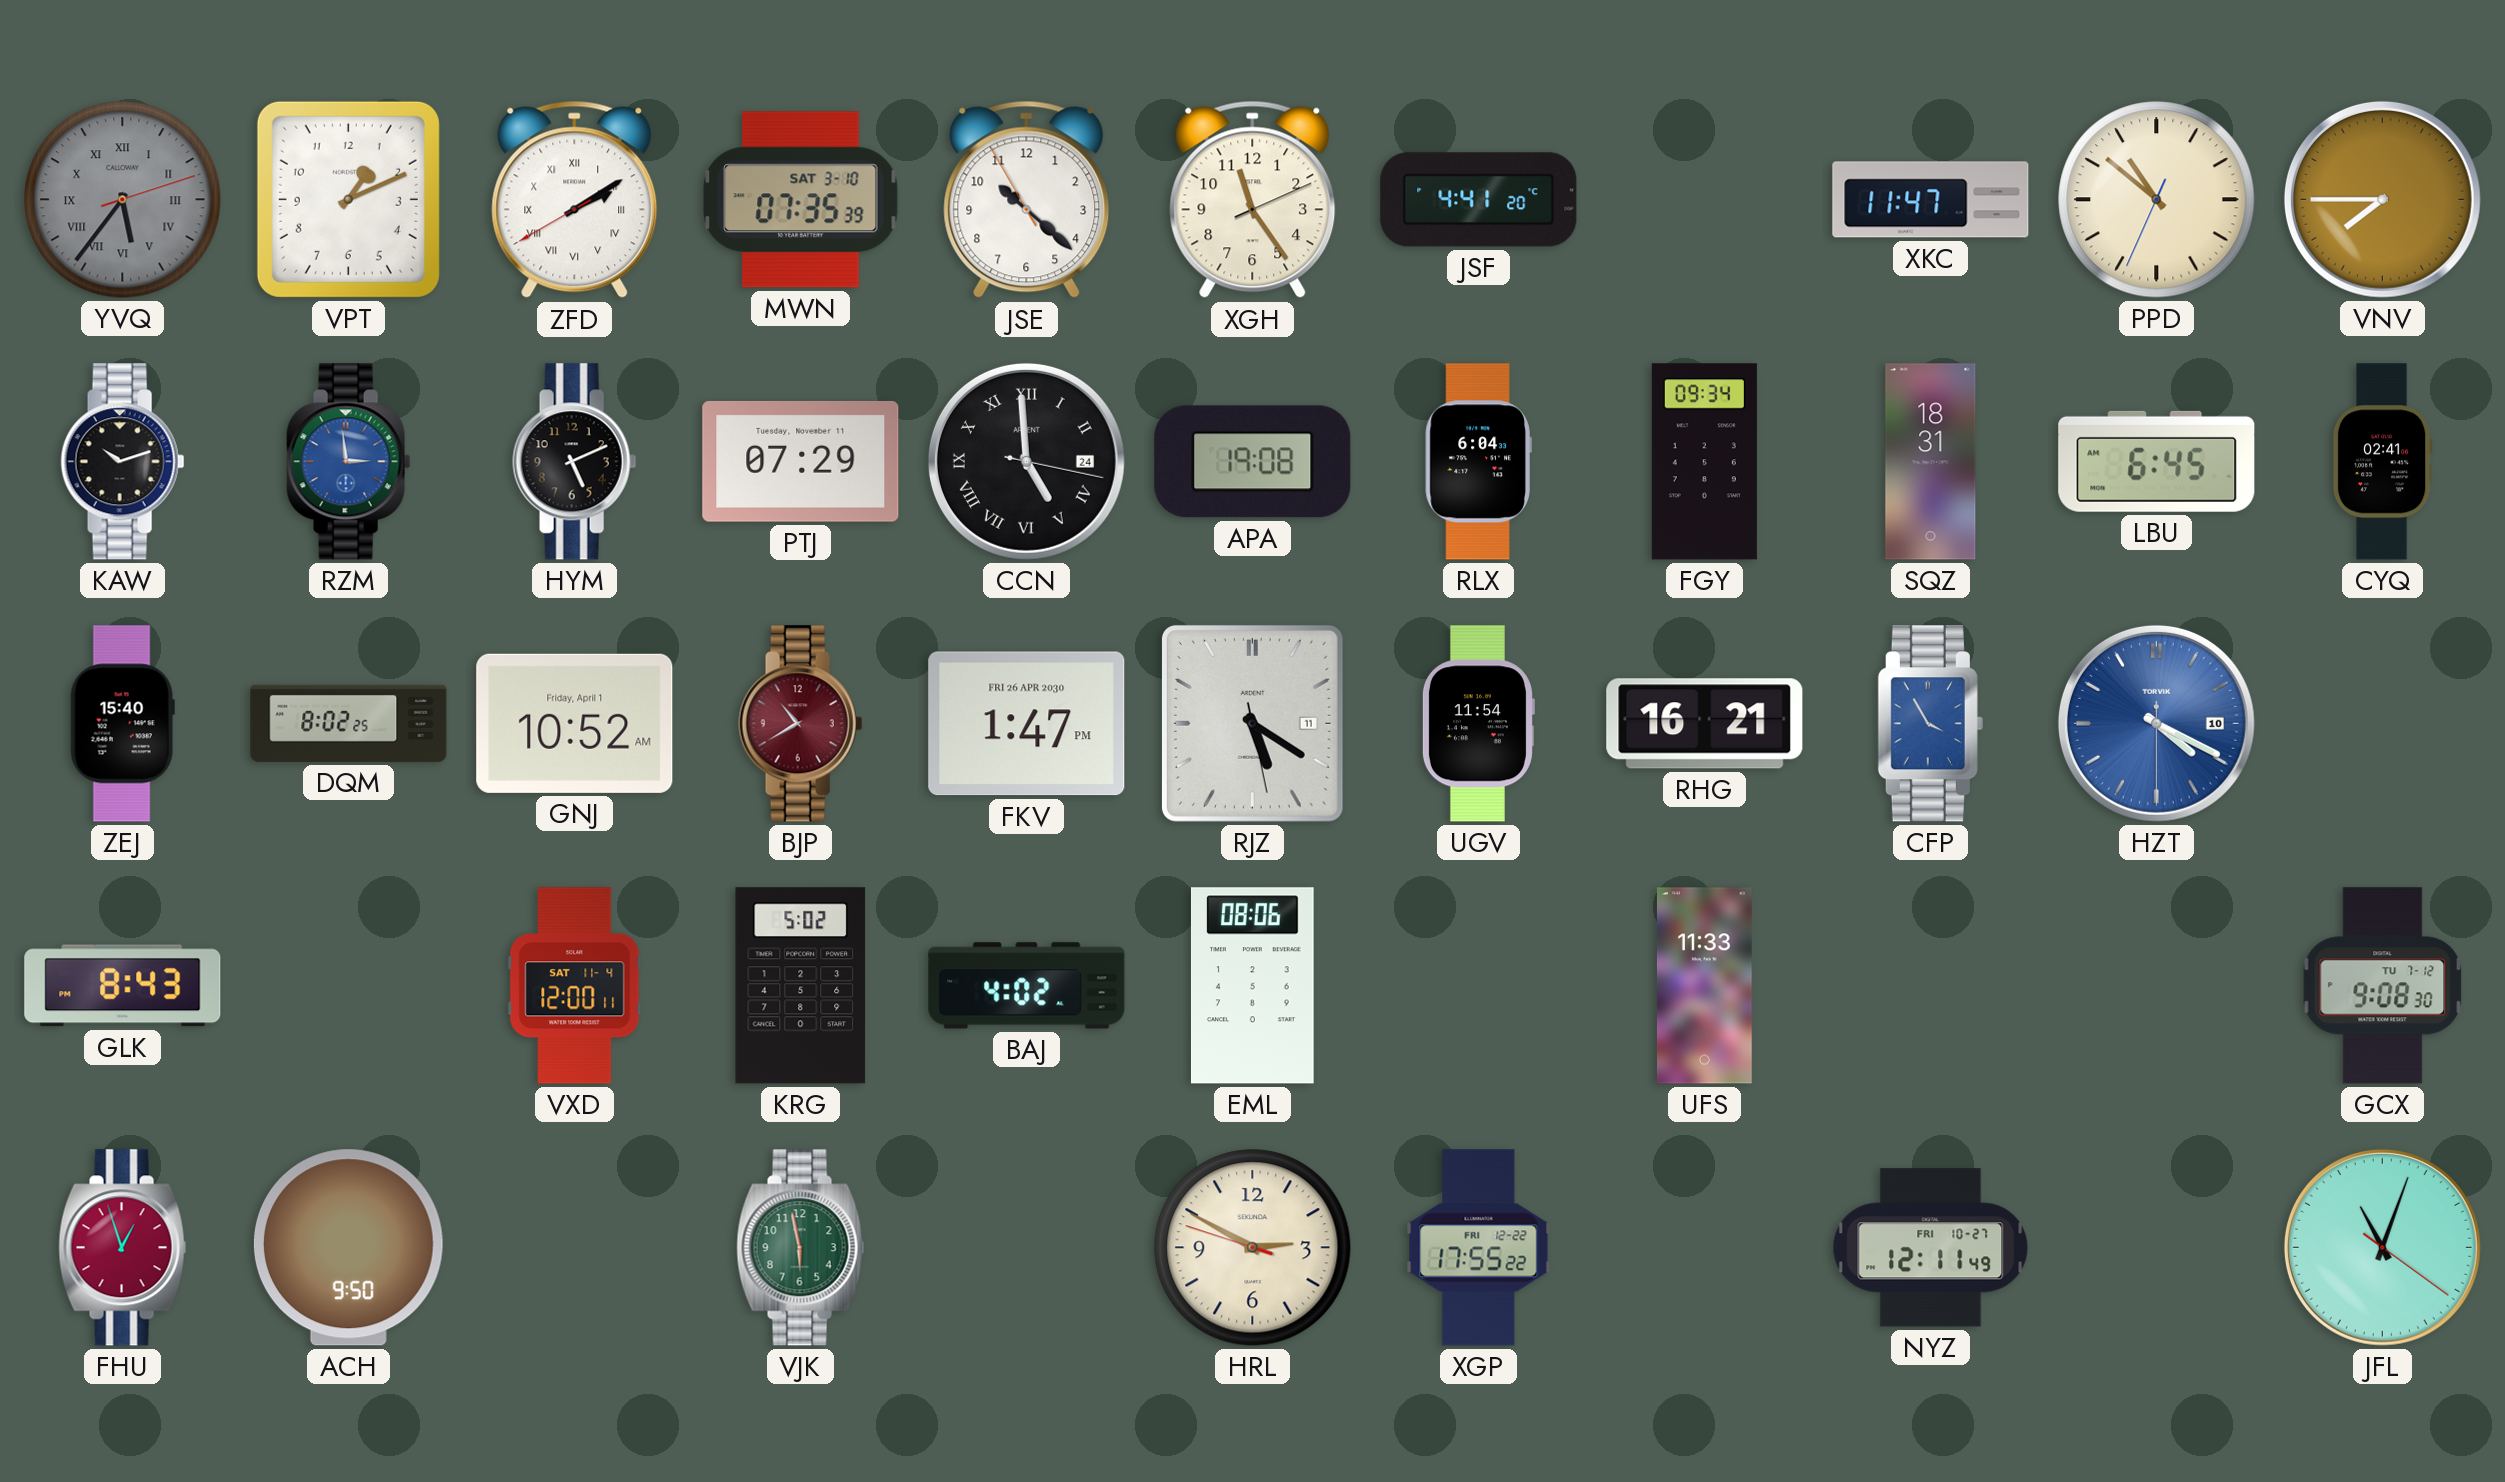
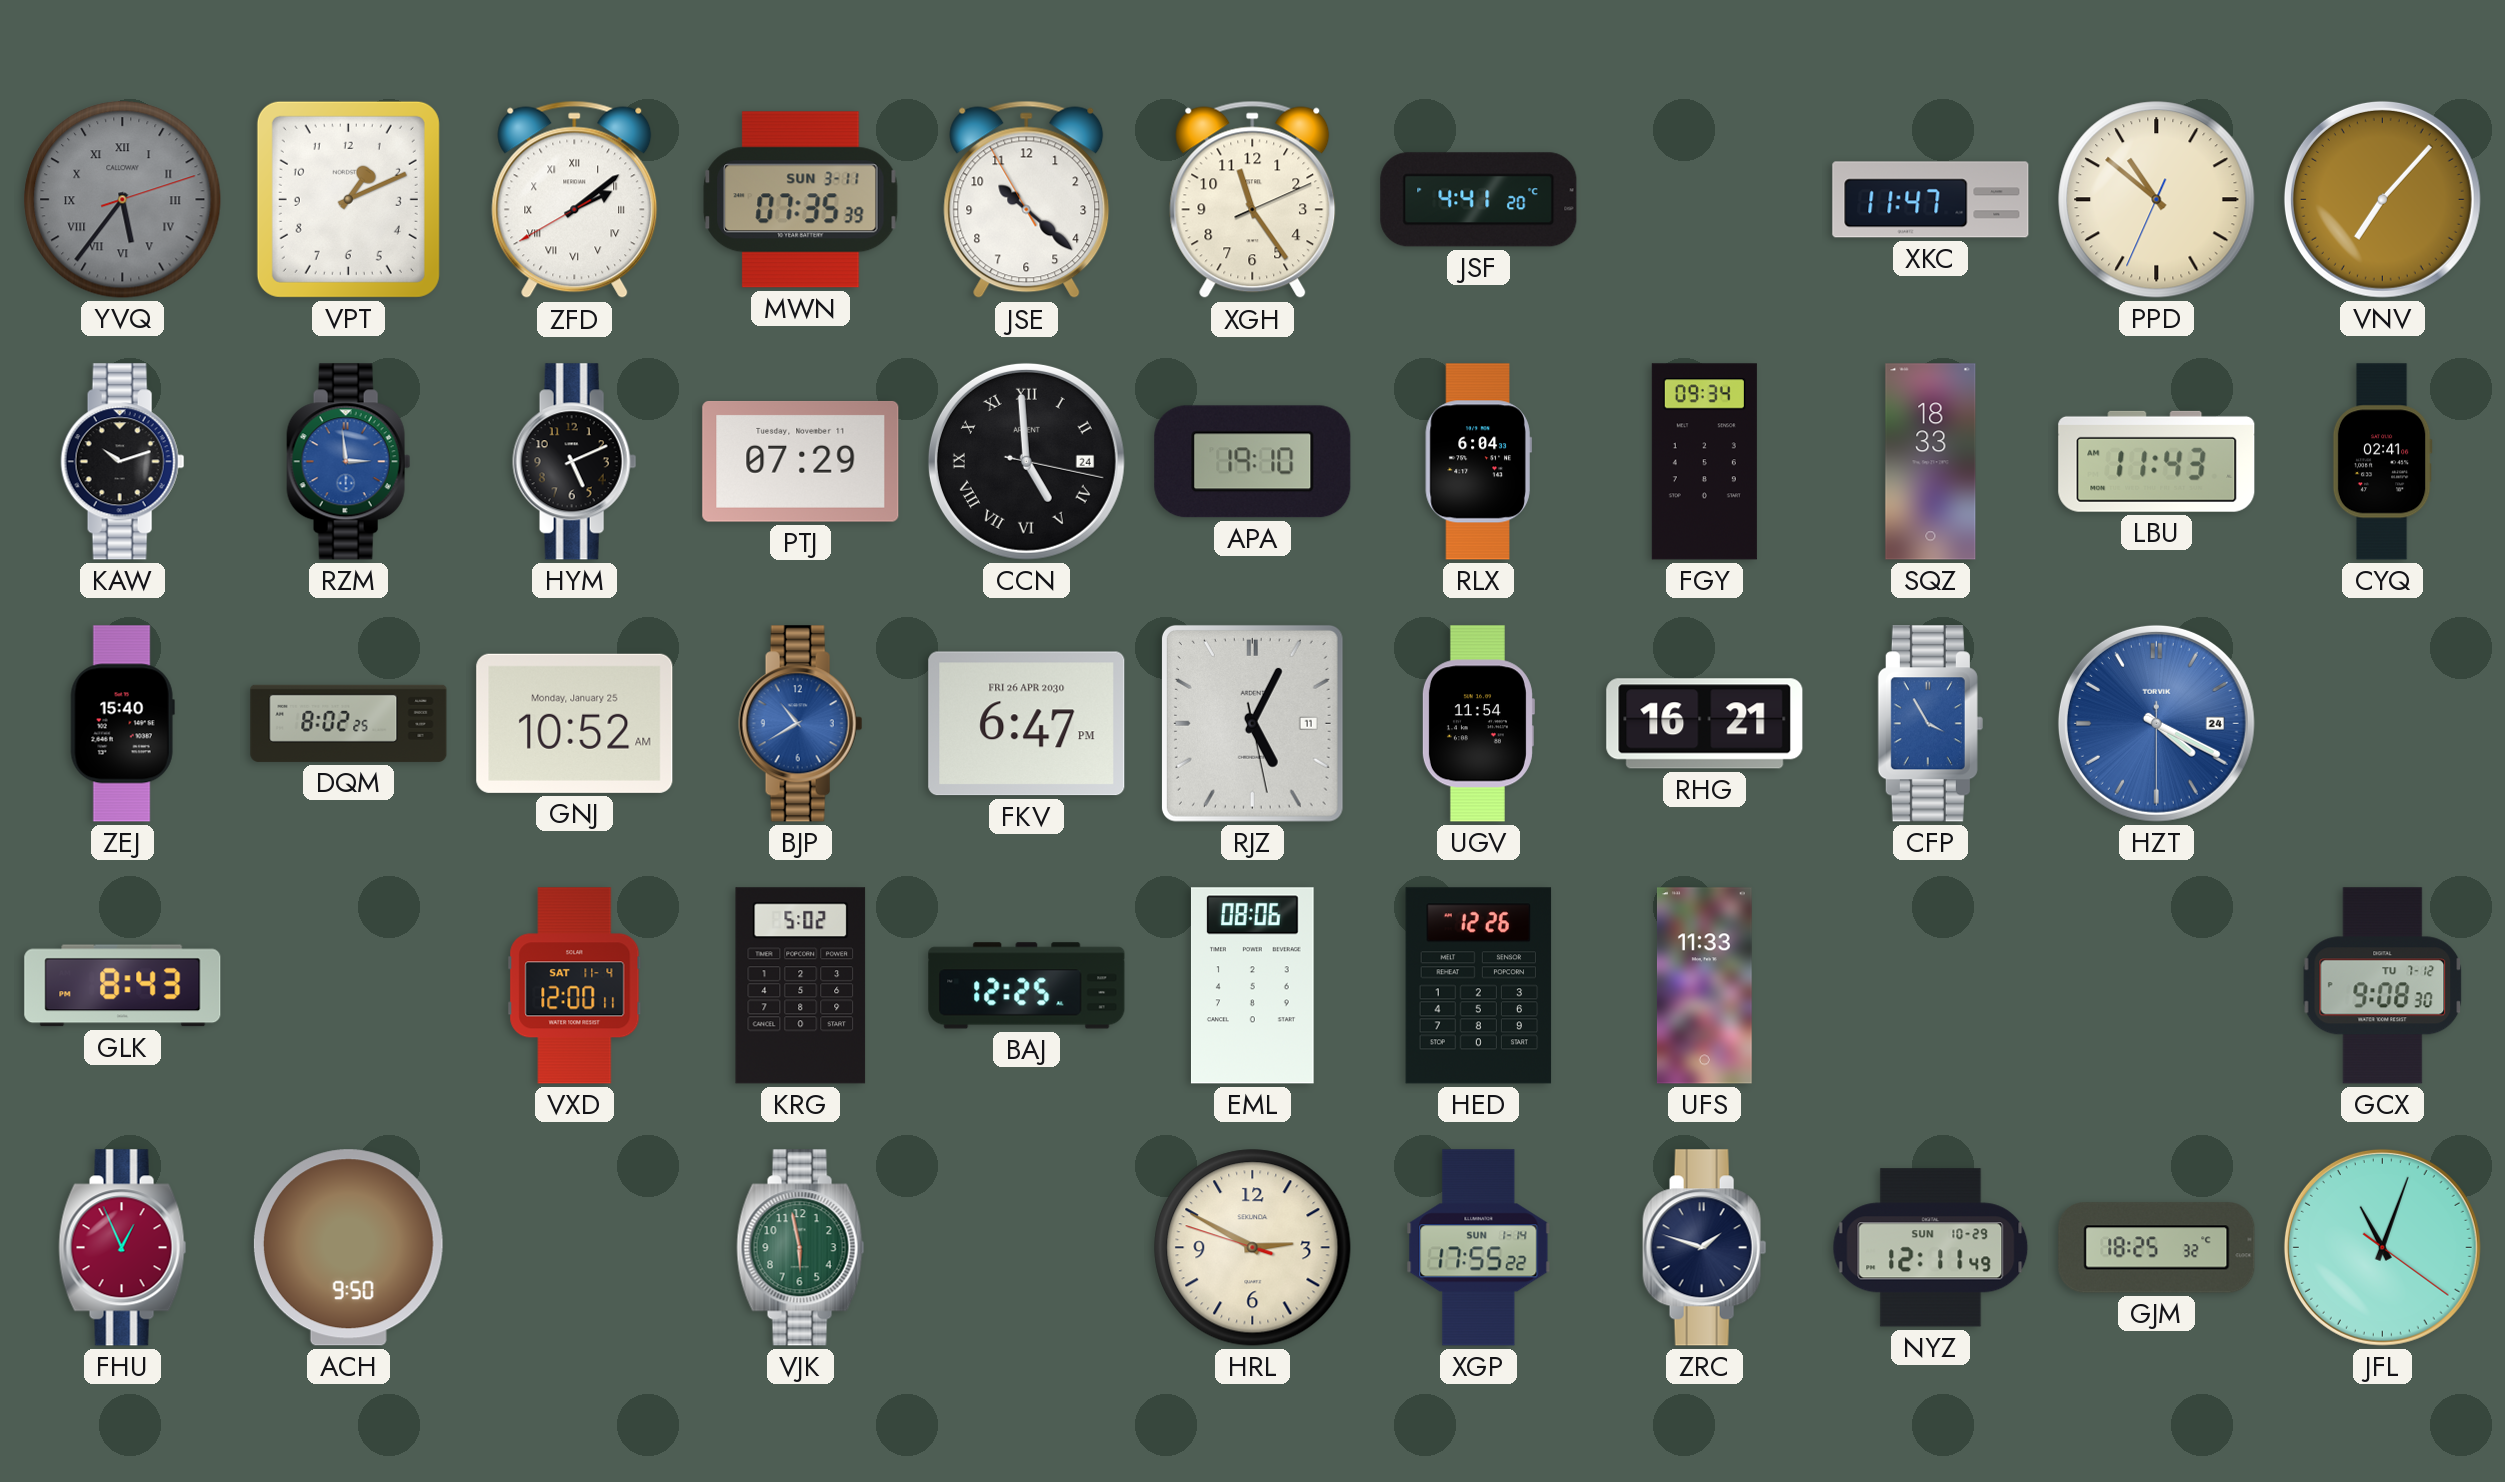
ZFD: 2:09 -> 2:08
MWN date: SAT 3-10 -> SUN 3-11
VNV: 7:45 -> 7:07
APA: 19:08 -> 19:10
SQZ: 18:31 -> 18:33
LBU: 6:45 -> 11:43
GNJ date: Friday, April 1 -> Monday, January 25
BJP dial: burgundy -> blue
FKV: 1:47 -> 6:47
RJZ: 5:20 -> 5:04
HZT date: 10 -> 24
BAJ: 4:02 -> 12:25
HED: none -> 12:26
FHU: 12:57 -> 12:56
XGP date: FRI 12-22 -> SUN 1-14
ZRC: none -> 1:48
NYZ date: FRI 10-27 -> SUN 10-29
GJM: none -> 18:25
